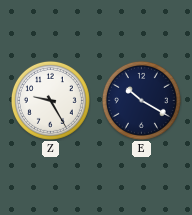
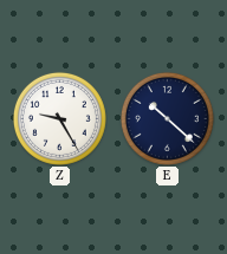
E: 10:20 -> 10:22
